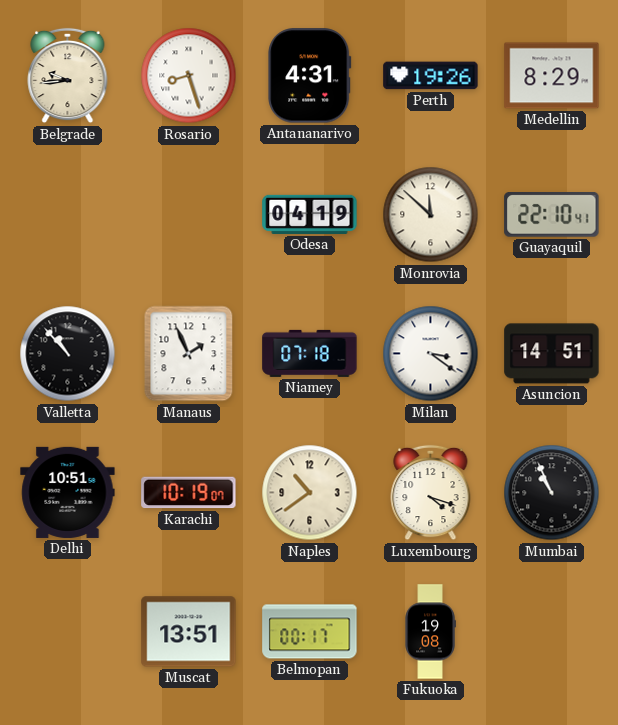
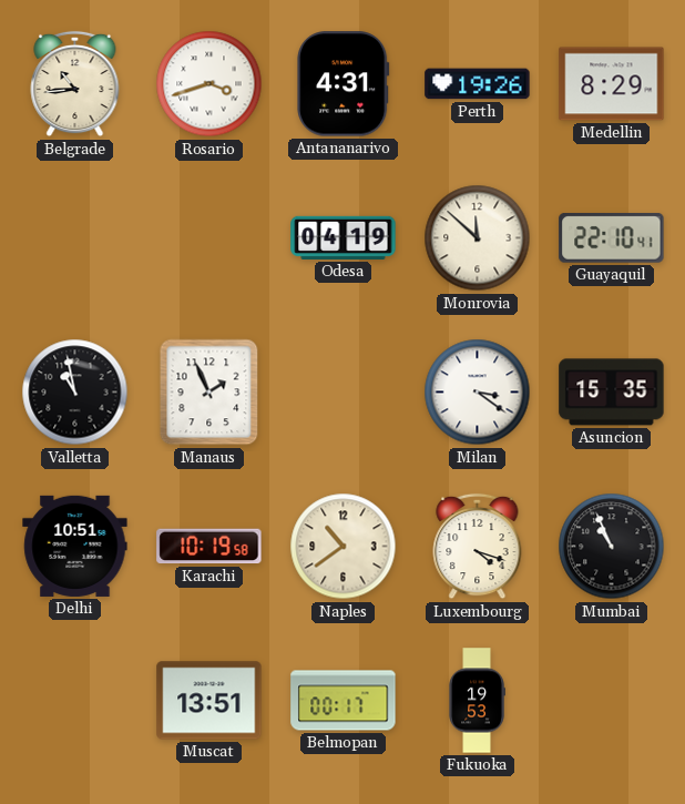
Belgrade: 9:44 -> 10:44
Rosario: 8:27 -> 3:42
Valletta: 10:53 -> 10:58
Niamey: 07:18 -> none
Asuncion: 14:51 -> 15:35
Karachi: 10:19:07 -> 10:19:58
Fukuoka: 19:08 -> 19:53
